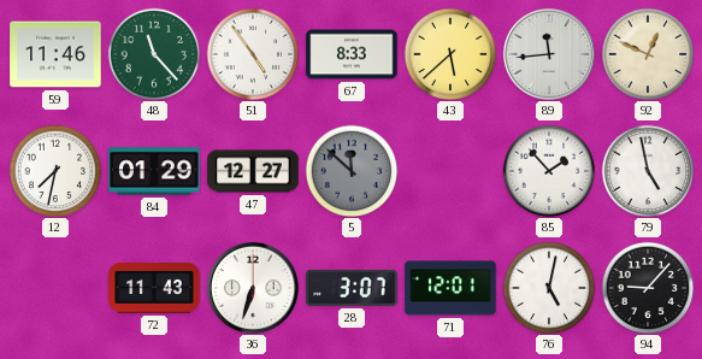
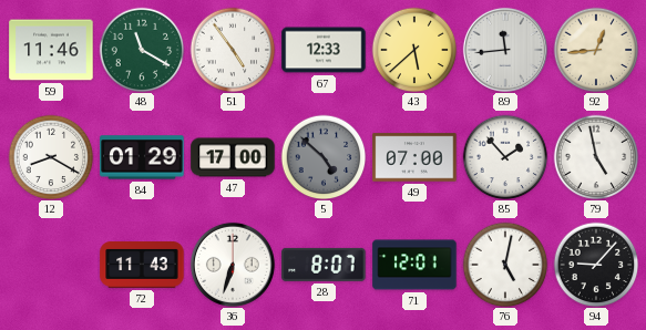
48: 11:23 -> 11:20
67: 8:33 -> 12:33
92: 12:49 -> 12:44
12: 7:32 -> 8:20
47: 12:27 -> 17:00
5: 11:52 -> 4:52
49: none -> 07:00
28: 3:07 -> 8:07
